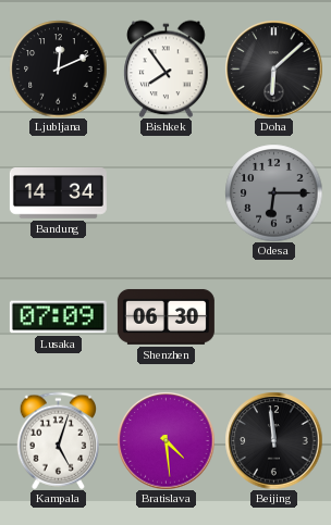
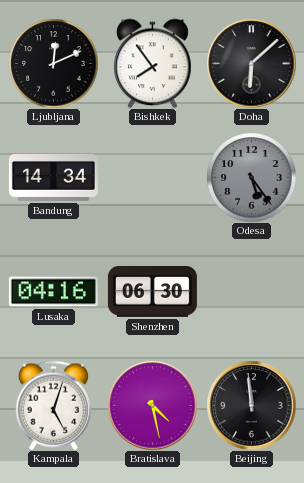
Odesa: 6:15 -> 5:24
Lusaka: 07:09 -> 04:16
Bratislava: 4:29 -> 4:28
